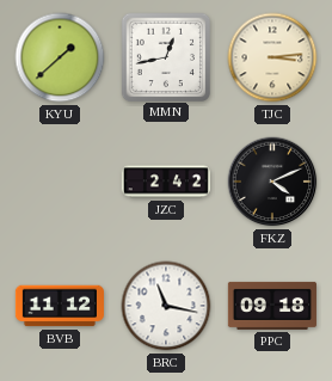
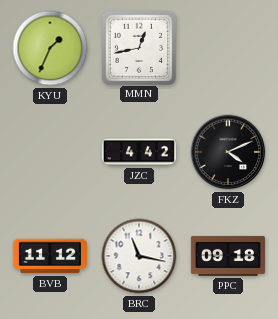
KYU: 1:38 -> 1:34
TJC: 3:14 -> none
JZC: 2:42 -> 4:42
